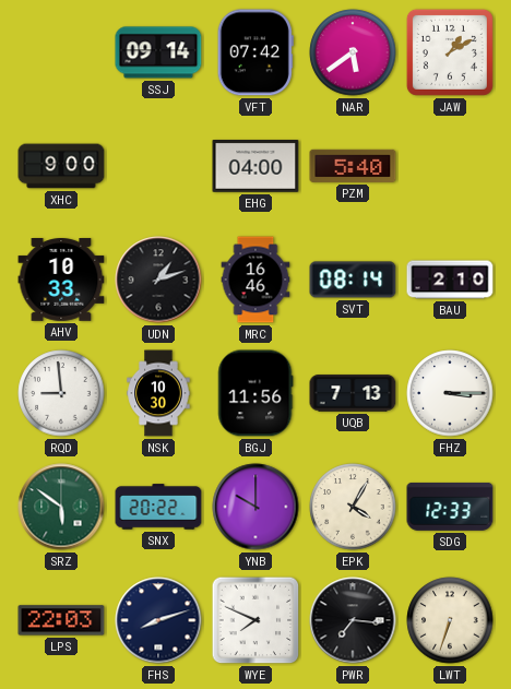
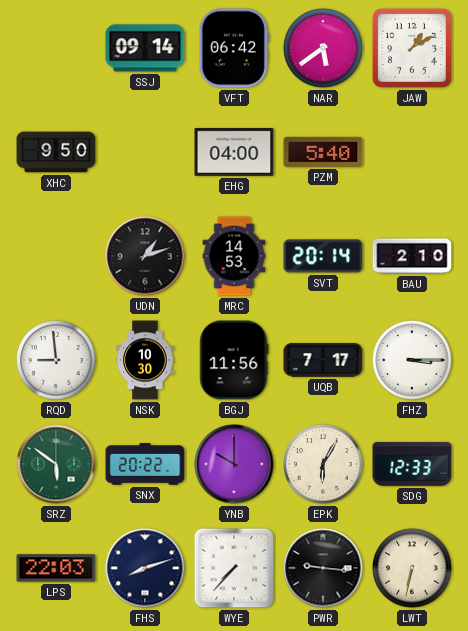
VFT: 07:42 -> 06:42
XHC: 9:00 -> 9:50
AHV: 10:33 -> none
MRC: 16:46 -> 14:53
SVT: 08:14 -> 20:14
UQB: 7:13 -> 7:17
EPK: 4:05 -> 6:05
WYE: 7:49 -> 7:37
PWR: 7:16 -> 9:16
LWT: 6:33 -> 6:32
